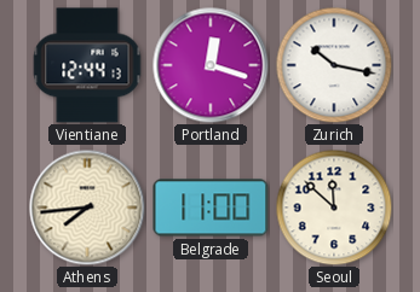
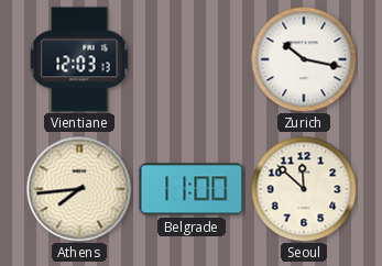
Vientiane: 12:44 -> 12:03
Portland: 12:18 -> none
